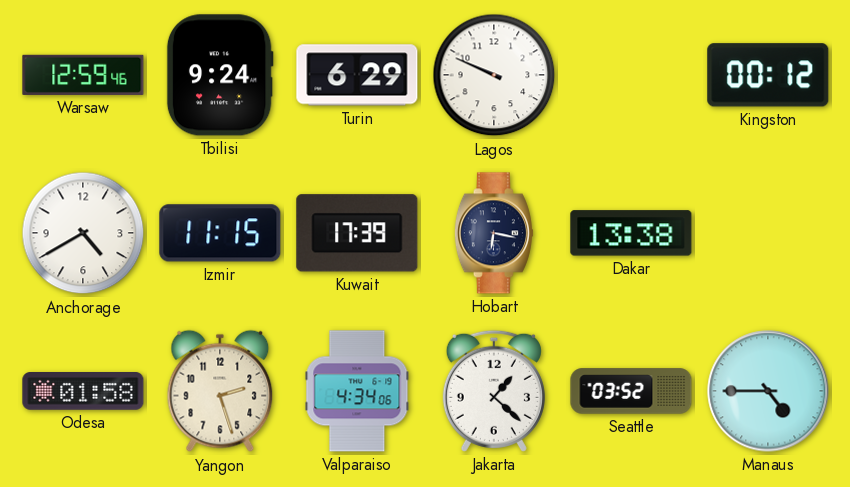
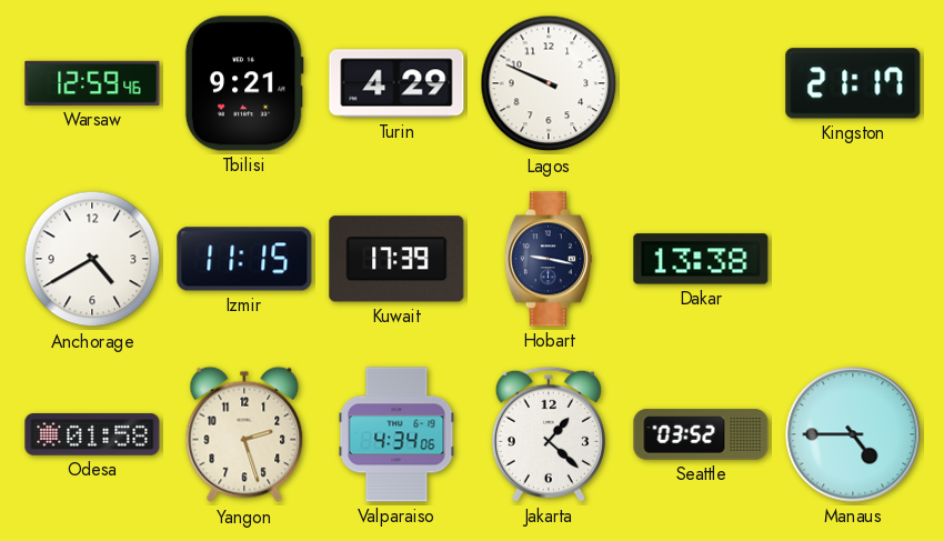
Tbilisi: 9:24 -> 9:21
Turin: 6:29 -> 4:29
Kingston: 00:12 -> 21:17
Hobart: 6:17 -> 9:17
